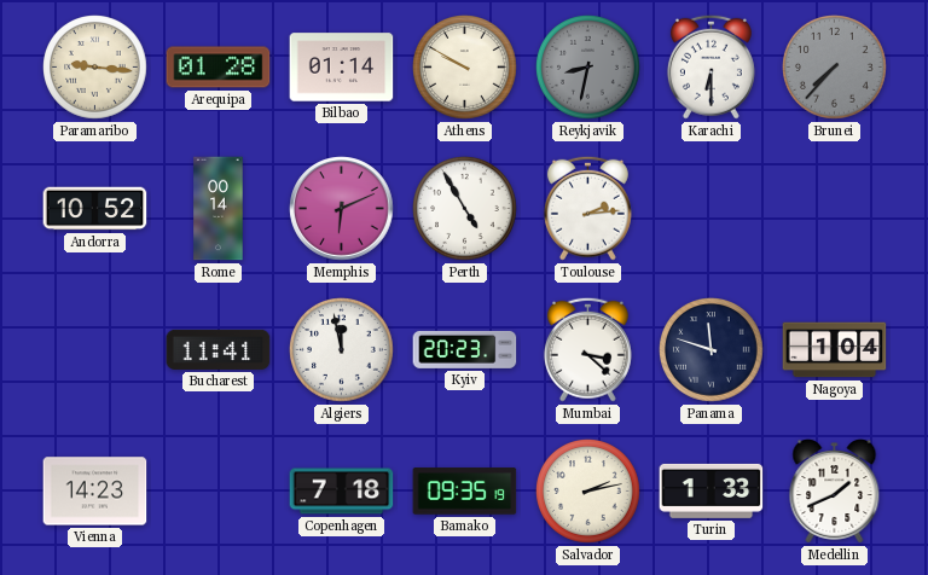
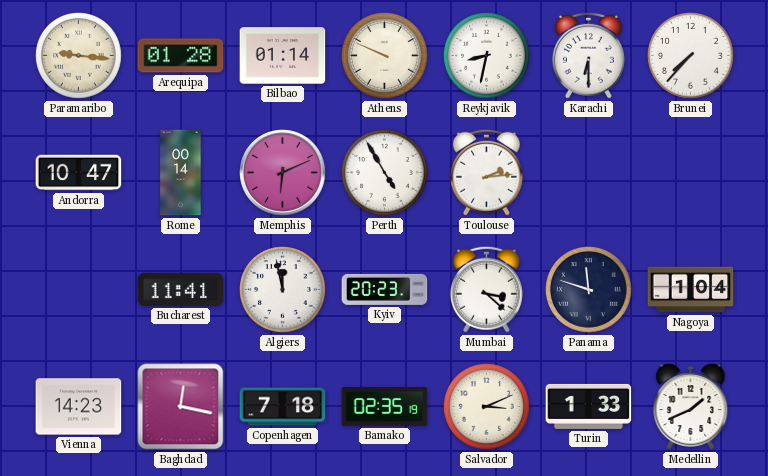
Athens: 9:50 -> 9:49
Reykjavik dial: grey -> white
Brunei dial: grey -> white
Andorra: 10:52 -> 10:47
Baghdad: none -> 12:17
Bamako: 09:35 -> 02:35
Salvador: 2:13 -> 3:11
